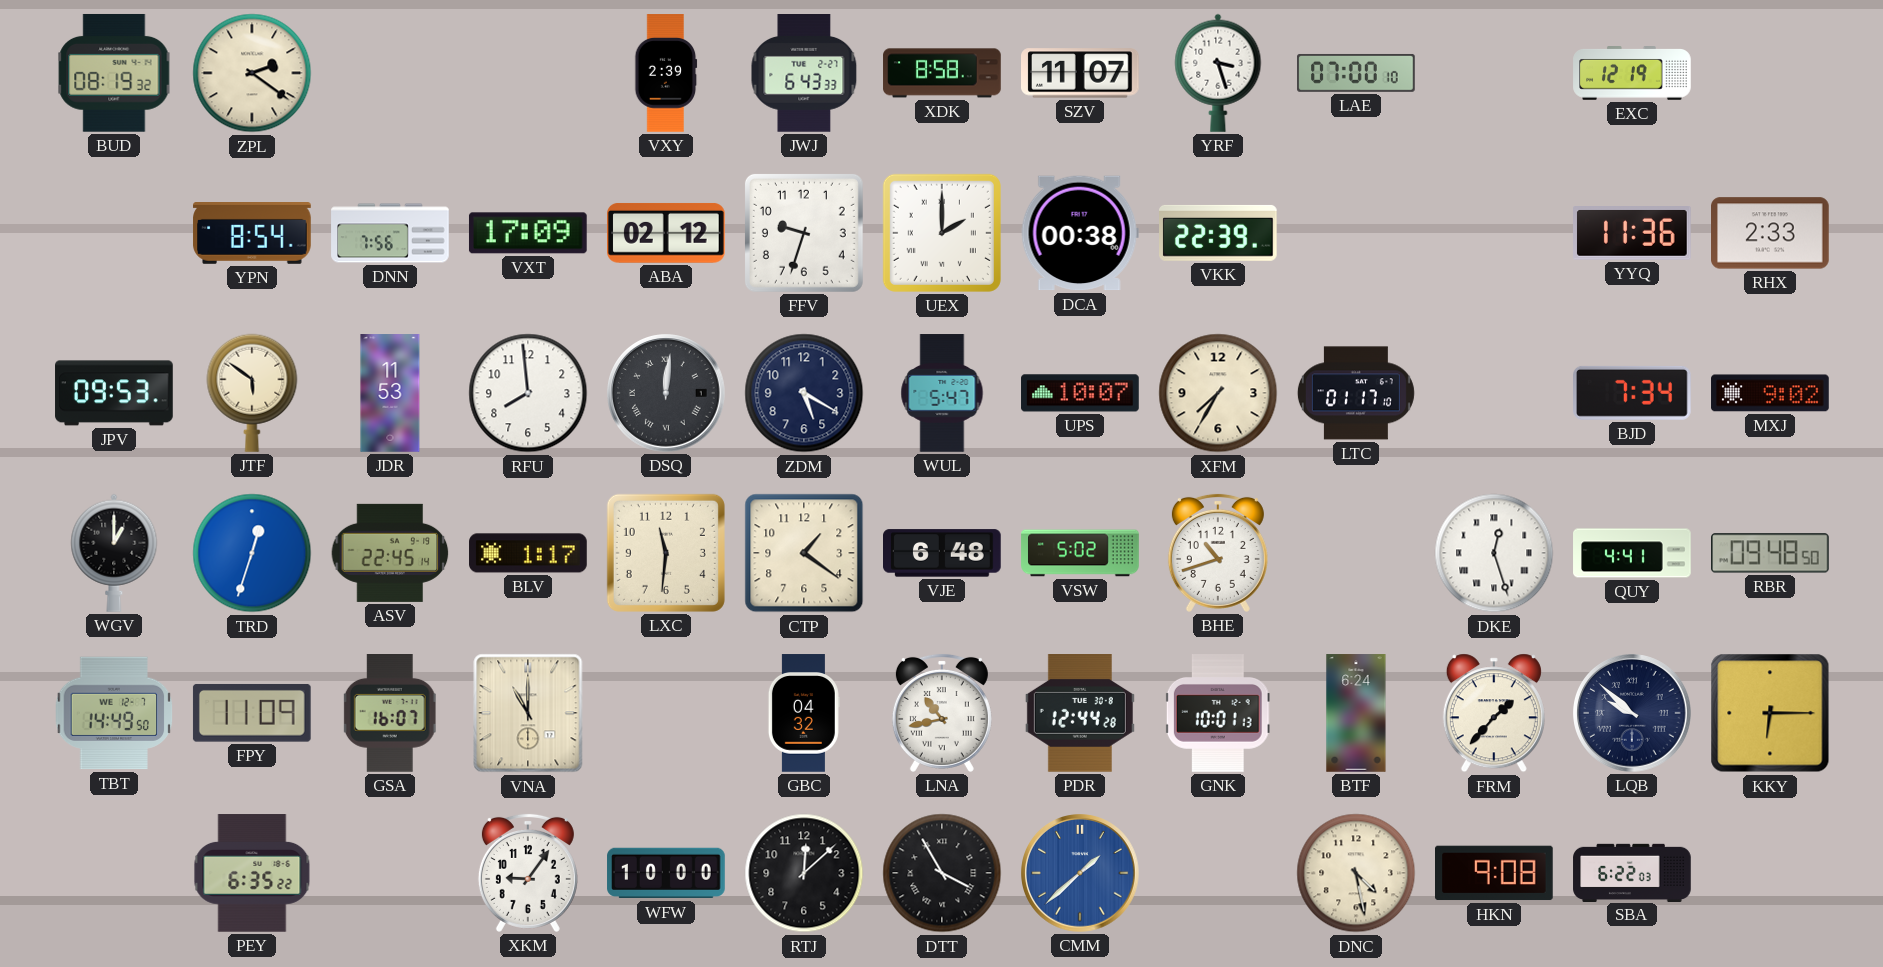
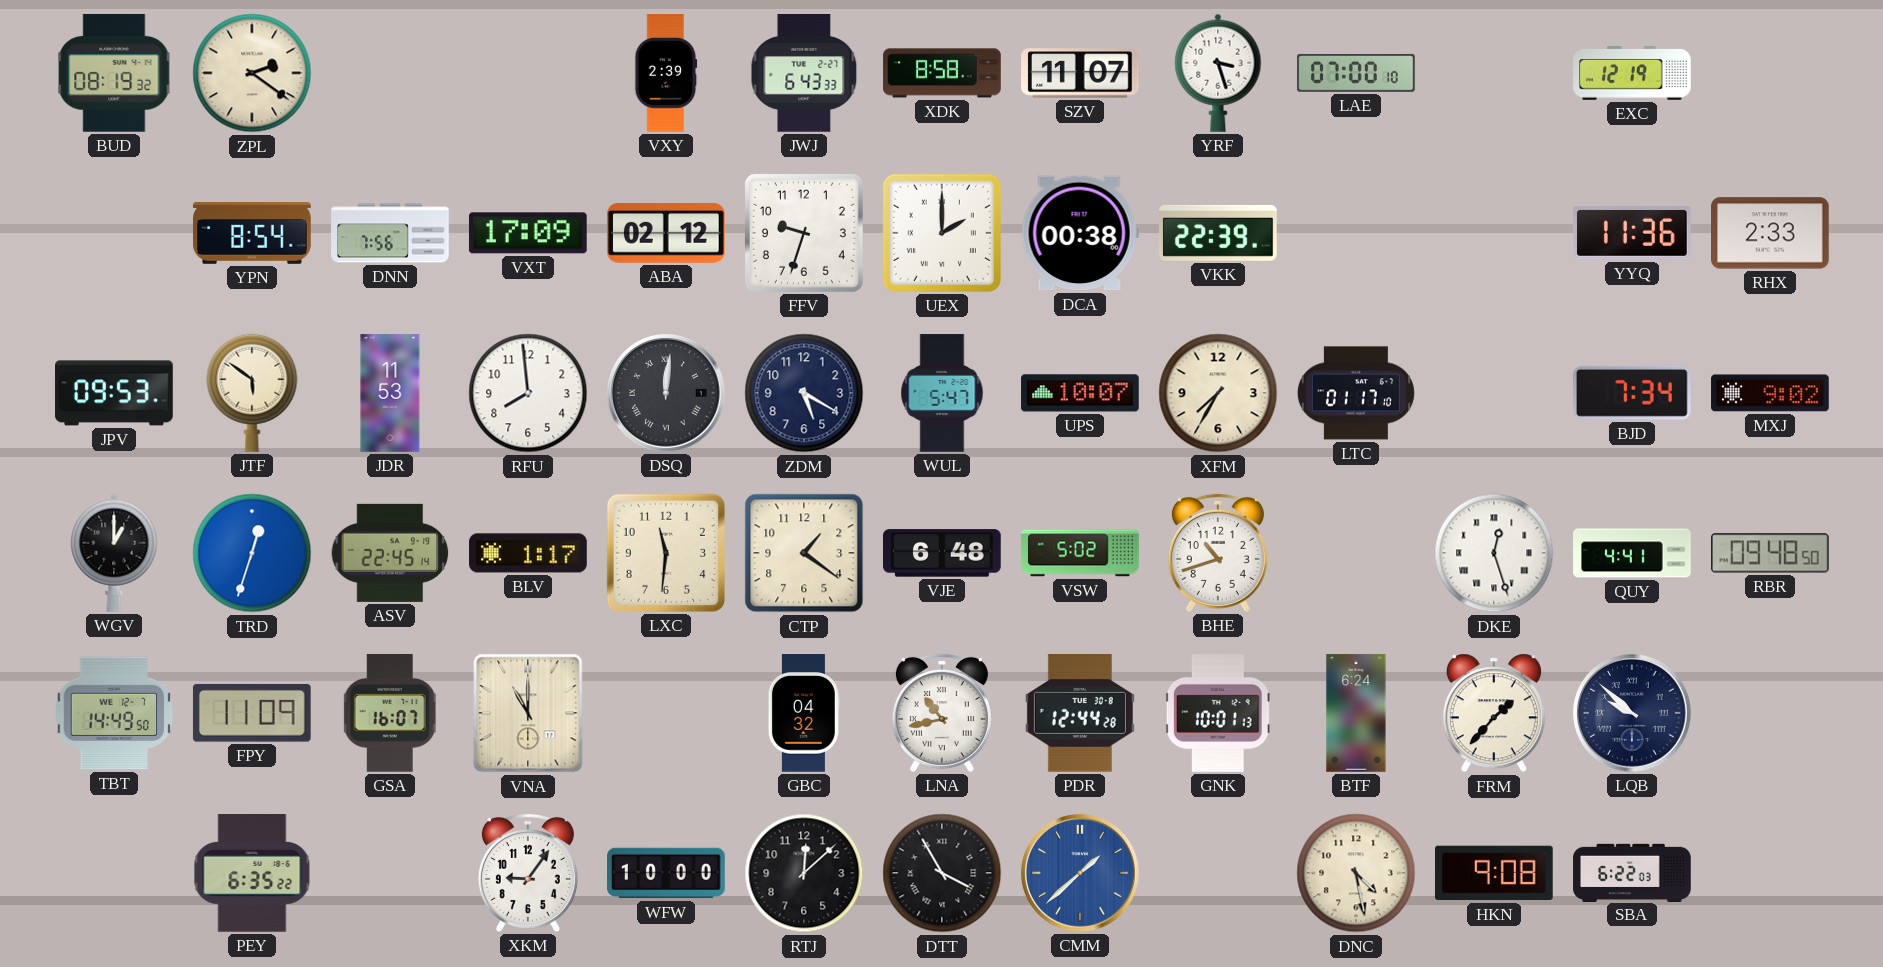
KKY: 6:15 -> none
